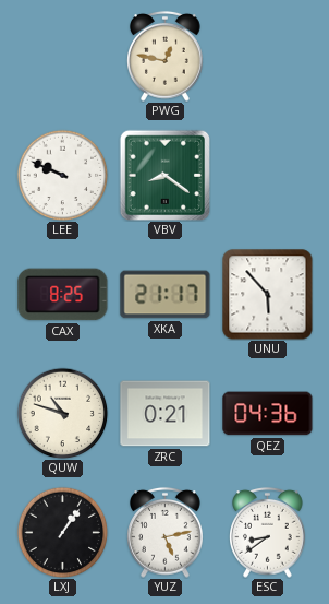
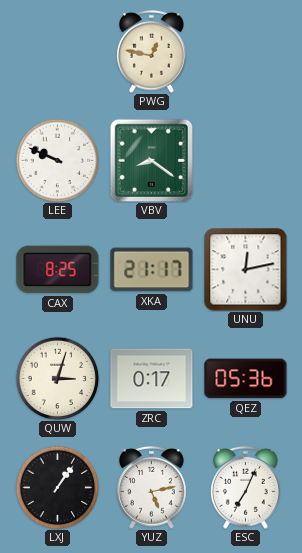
UNU: 5:53 -> 12:13
QUW: 10:48 -> 3:03
ZRC: 0:21 -> 0:17
QEZ: 04:36 -> 05:36
ESC: 8:39 -> 7:04
